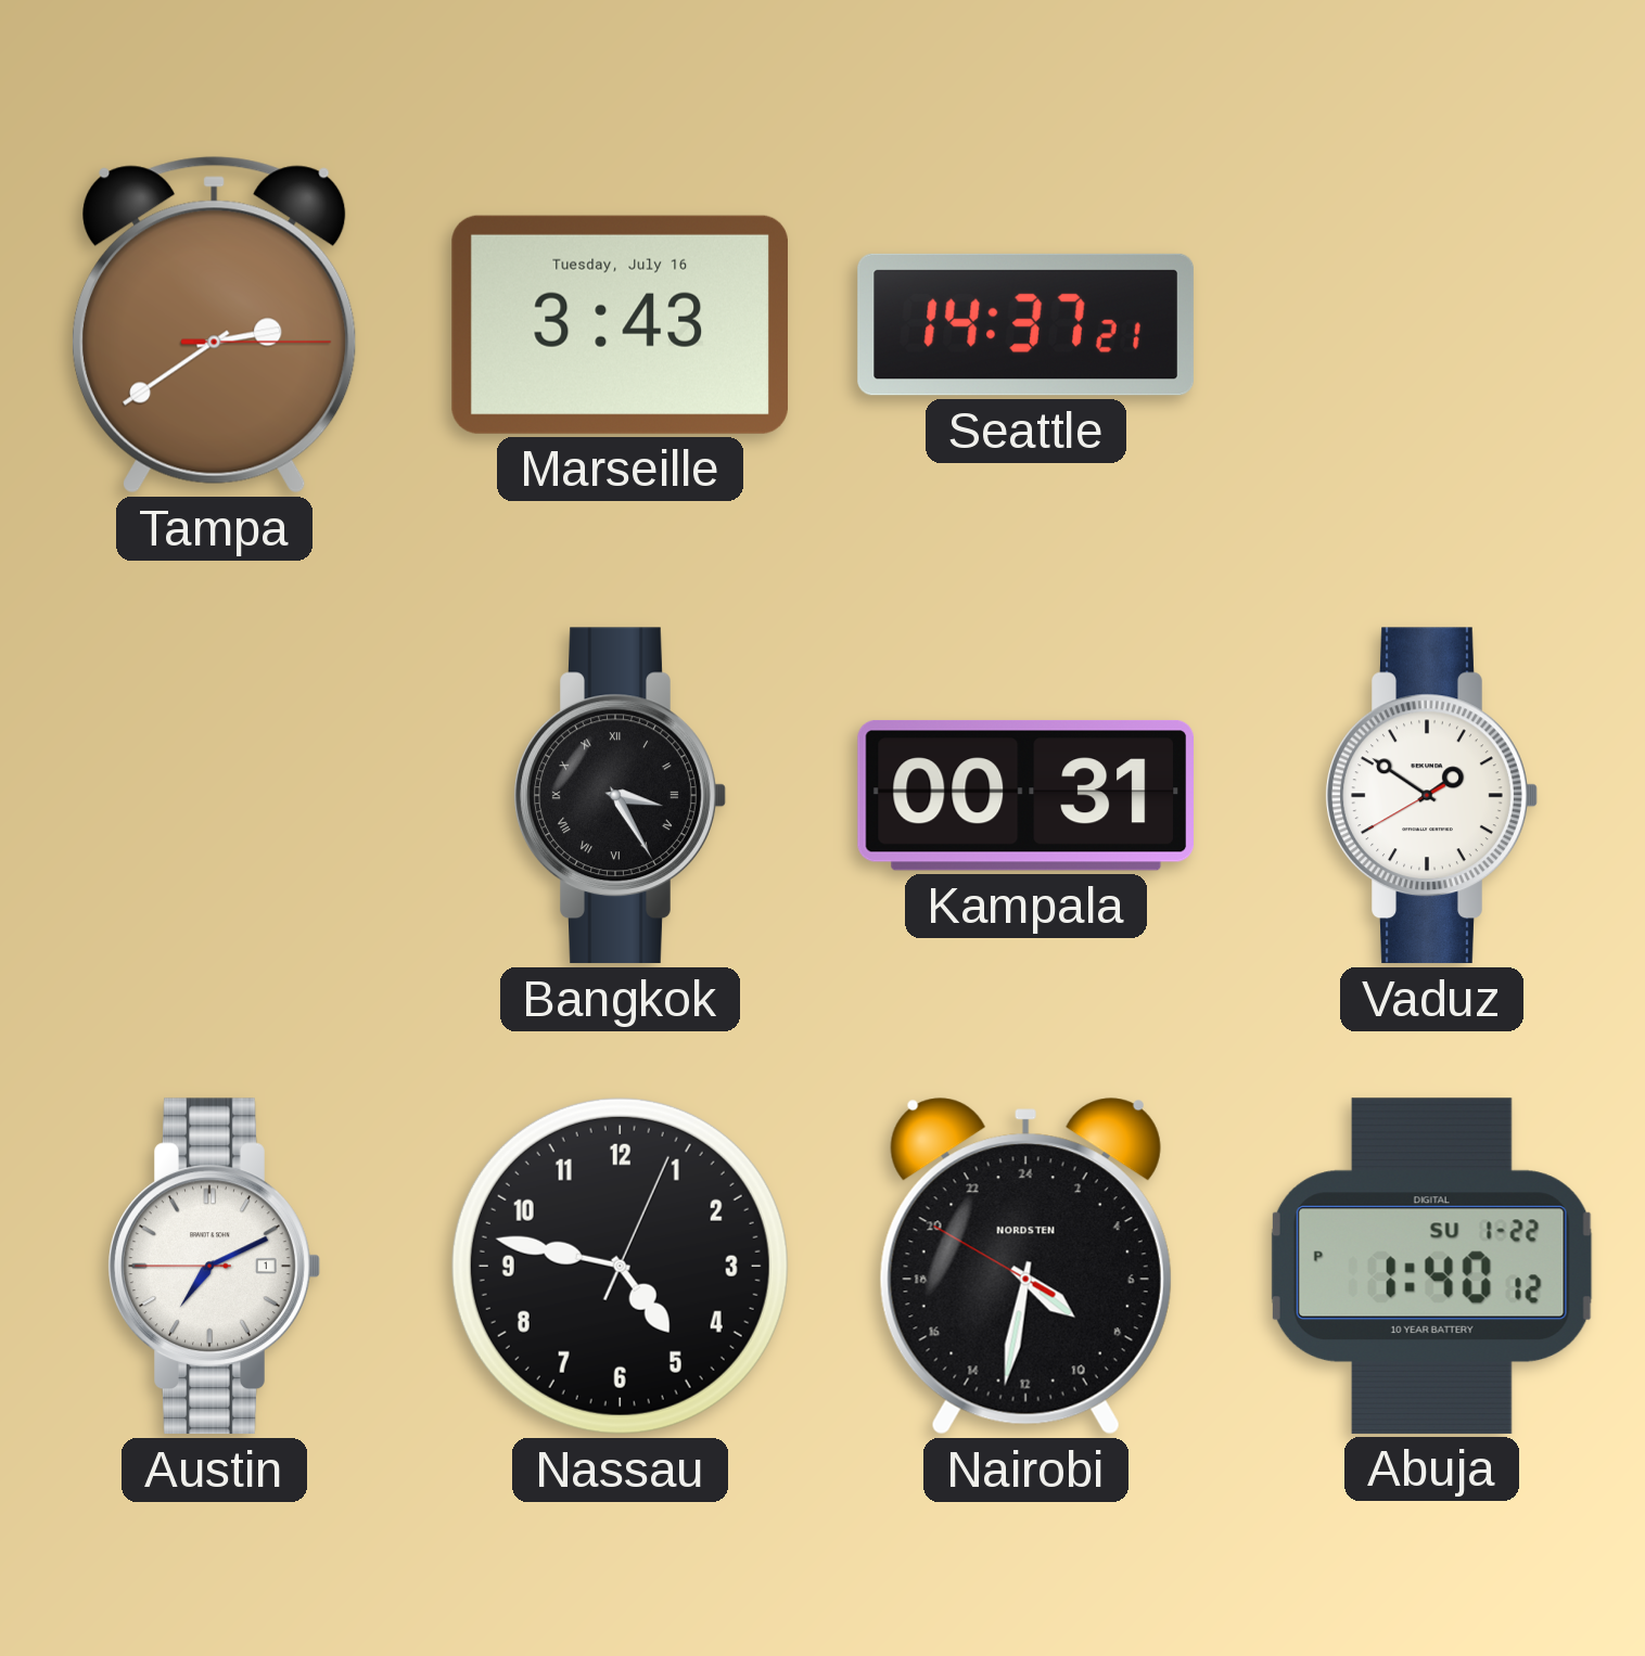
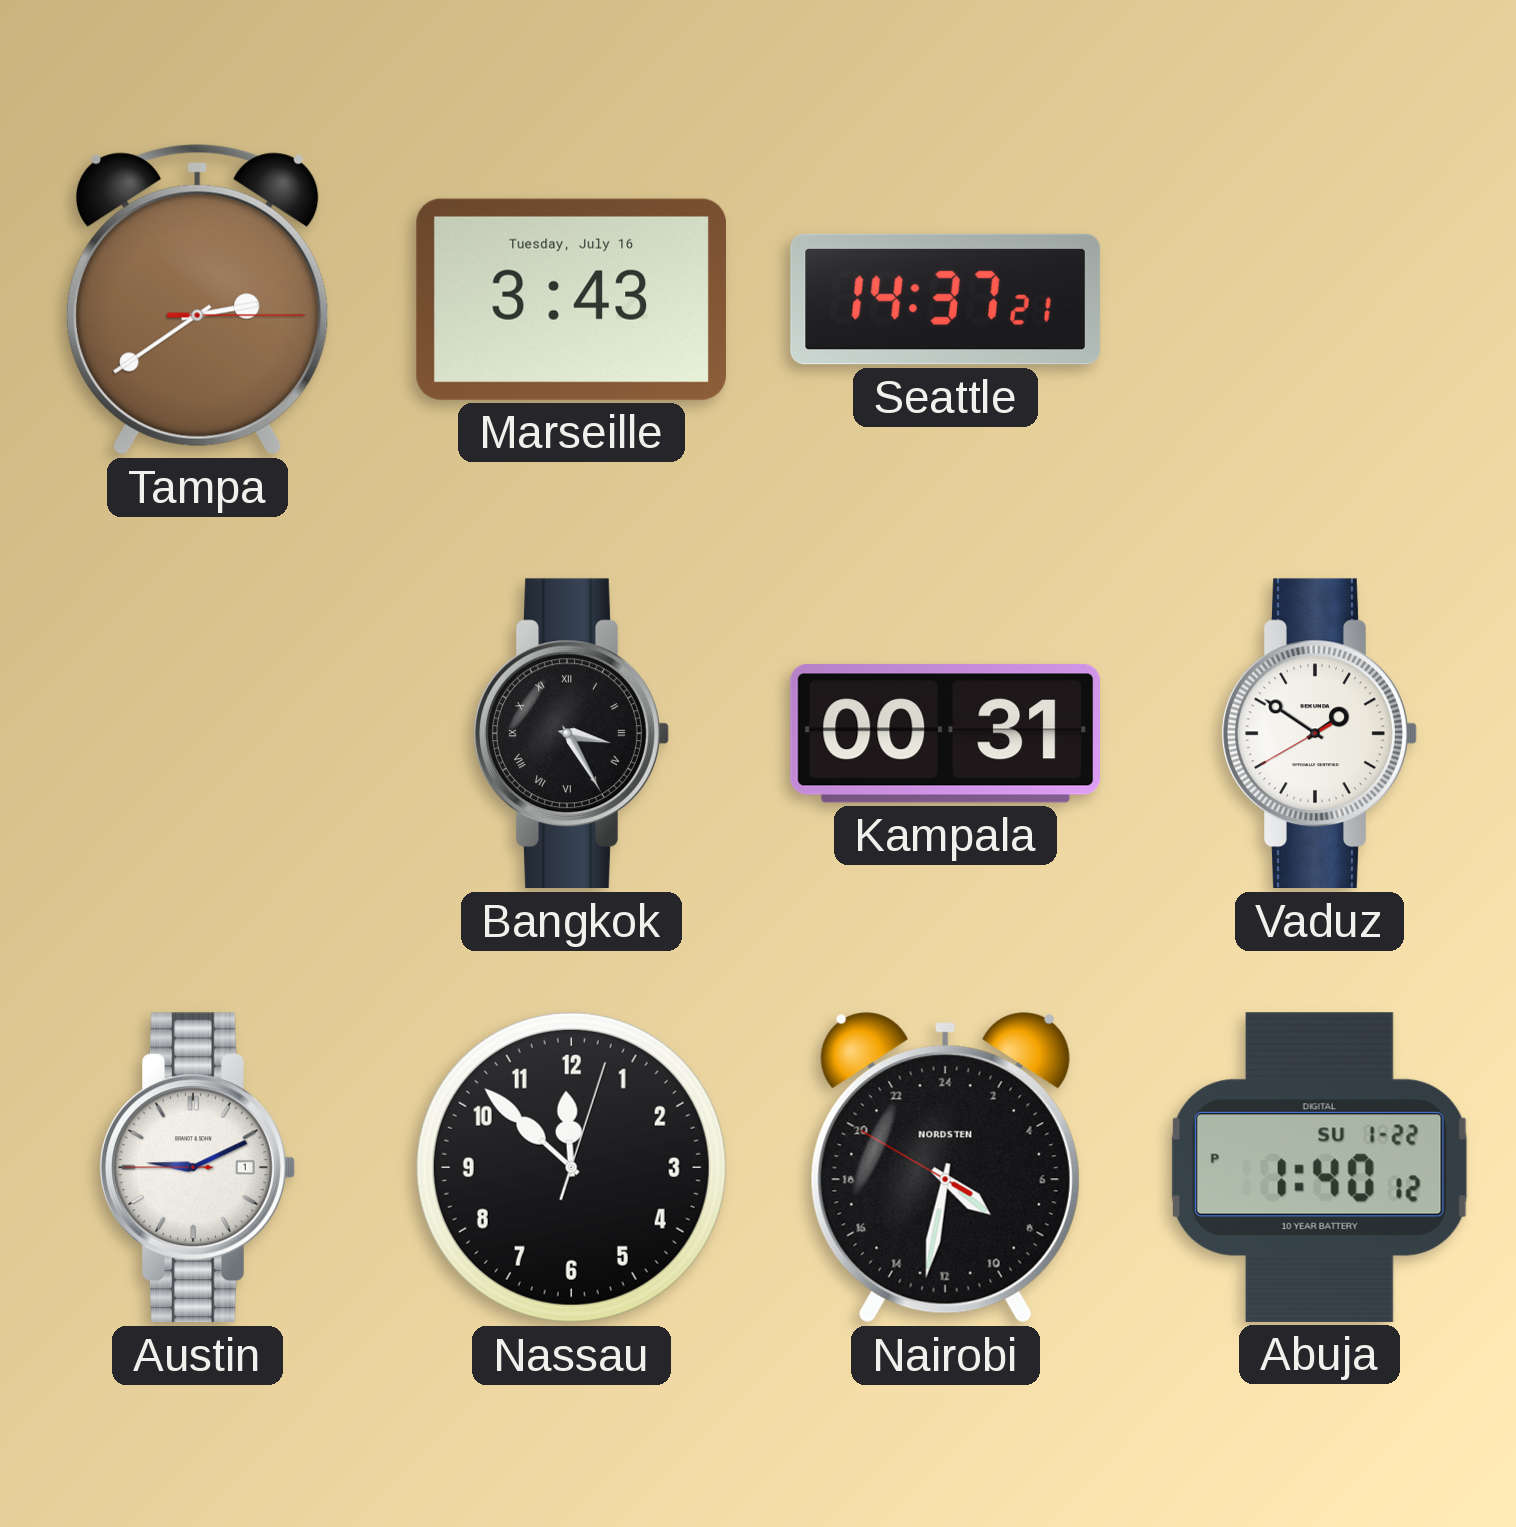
Austin: 7:10 -> 9:10
Nassau: 4:47 -> 11:52
